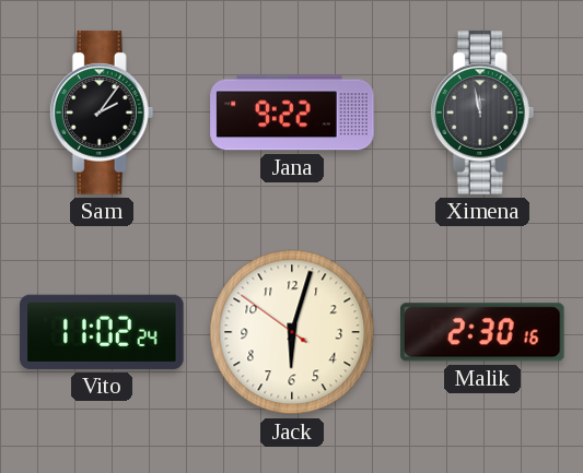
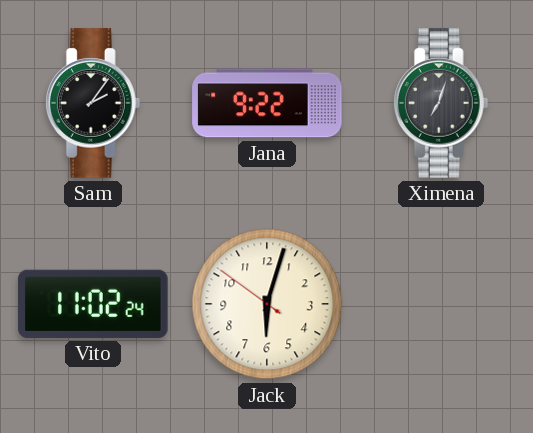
Ximena: 11:58 -> 7:03
Malik: 2:30 -> none
